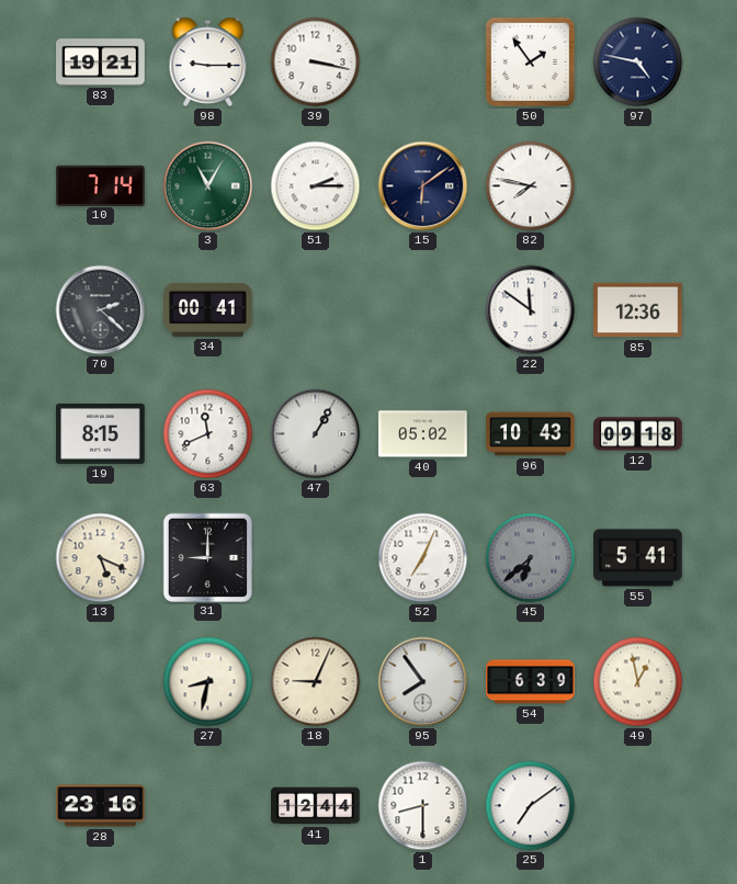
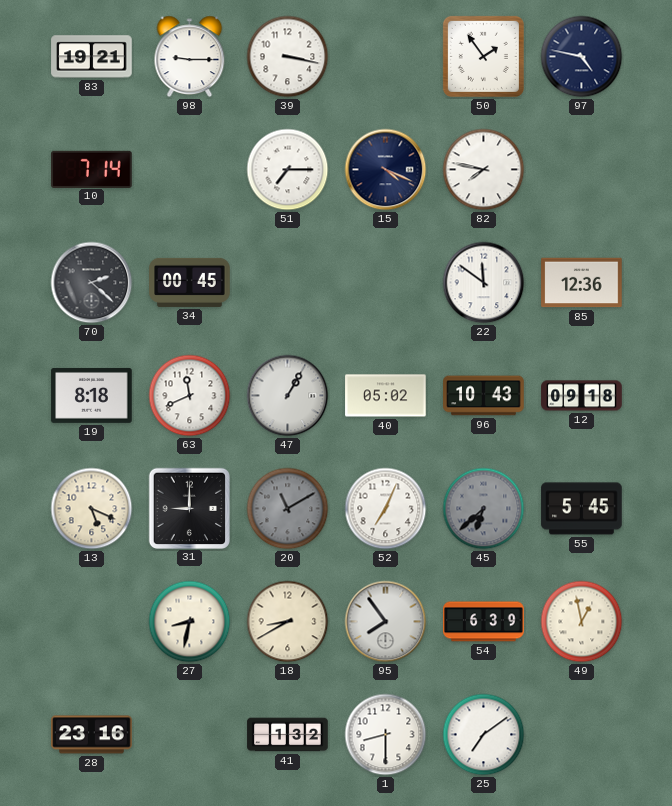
3: 11:05 -> none
51: 2:15 -> 7:15
15: 6:09 -> 4:19
34: 00:41 -> 00:45
19: 8:15 -> 8:18
20: none -> 11:10
55: 5:41 -> 5:45
18: 9:04 -> 8:40
41: 12:44 -> 1:32
